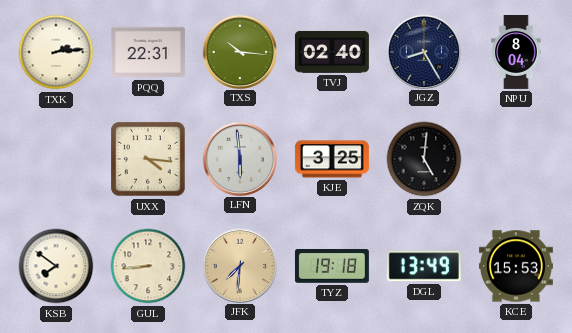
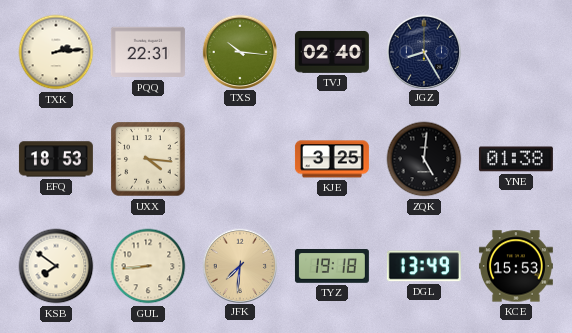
NPU: 8:04 -> none
EFQ: none -> 18:53
LFN: 5:59 -> none
YNE: none -> 01:38
